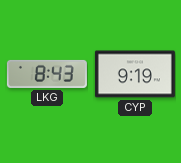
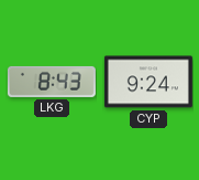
CYP: 9:19 -> 9:24
